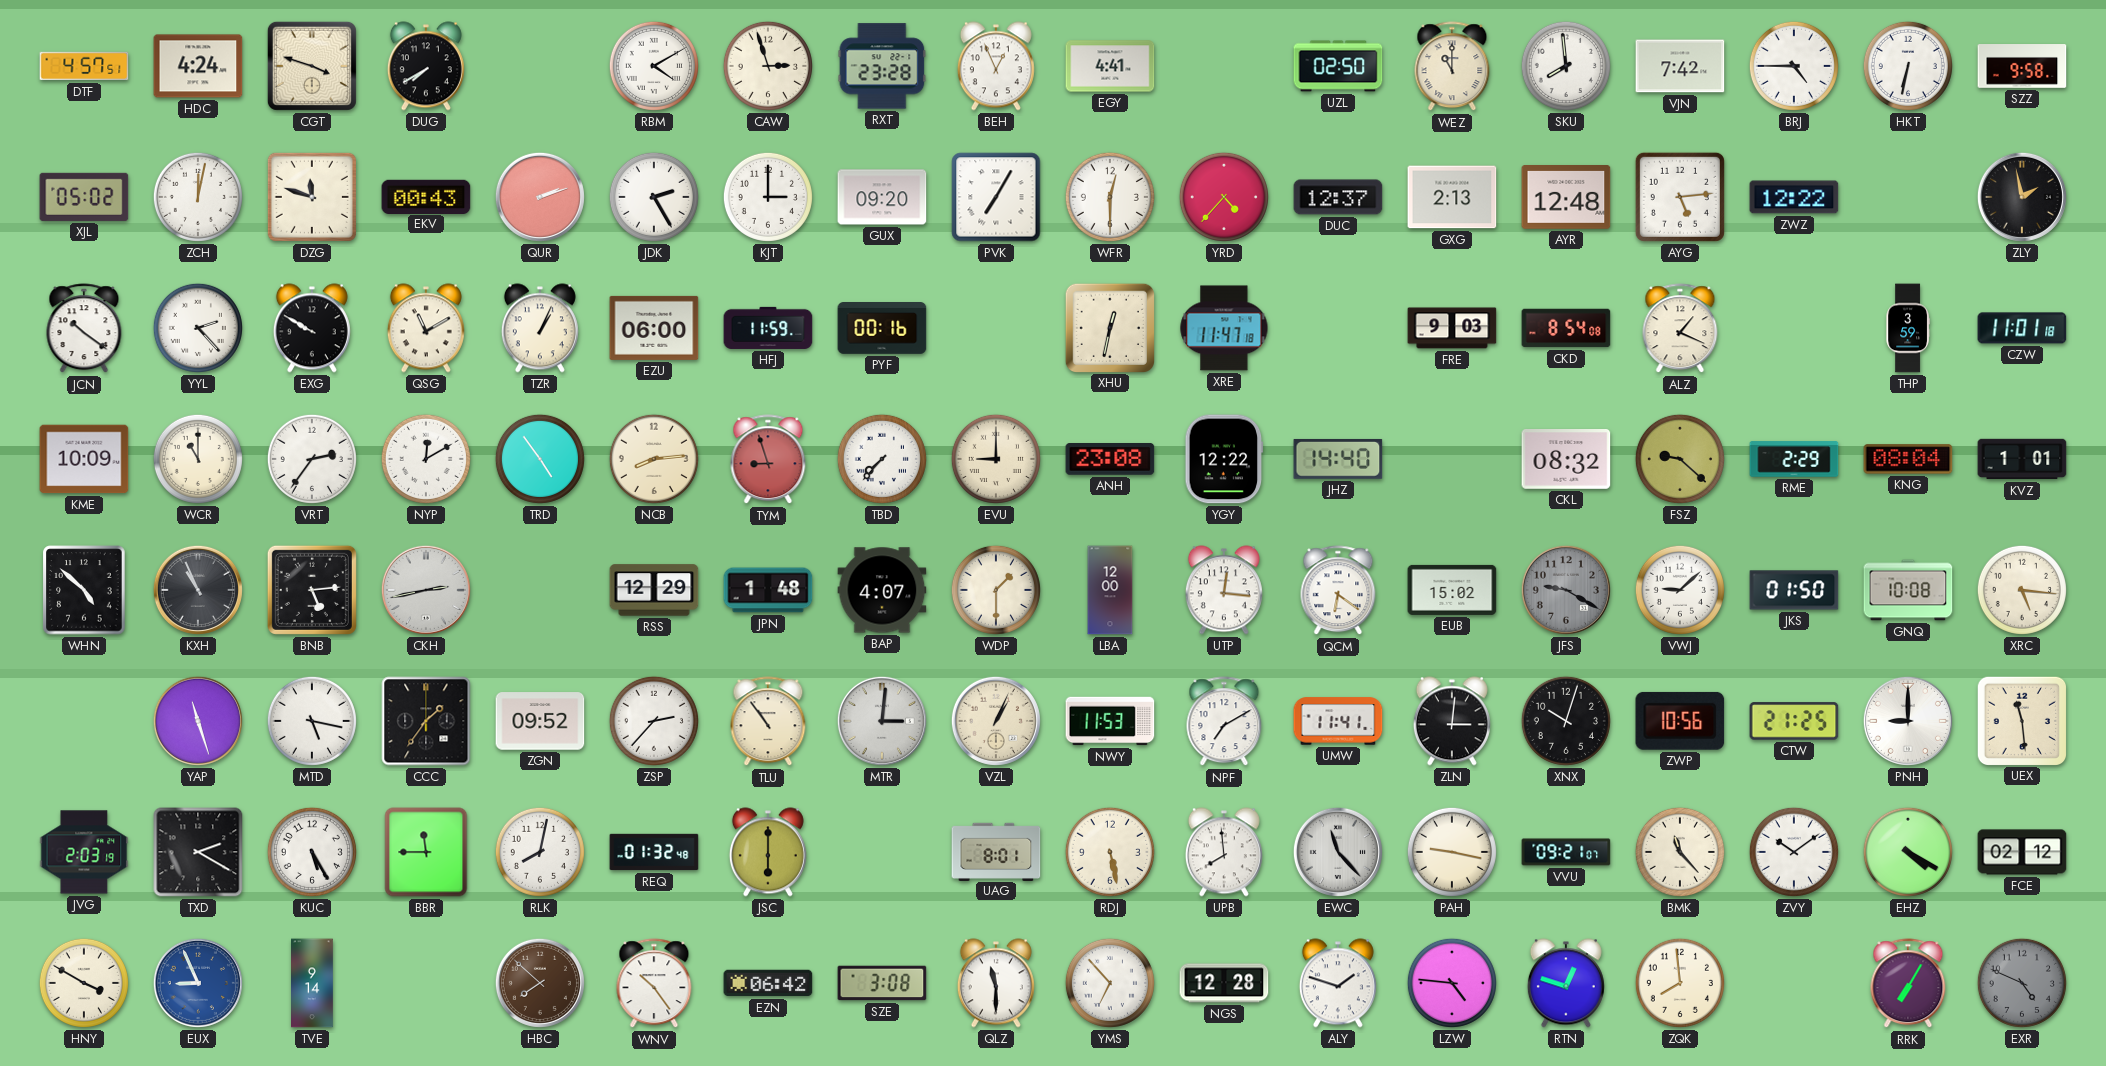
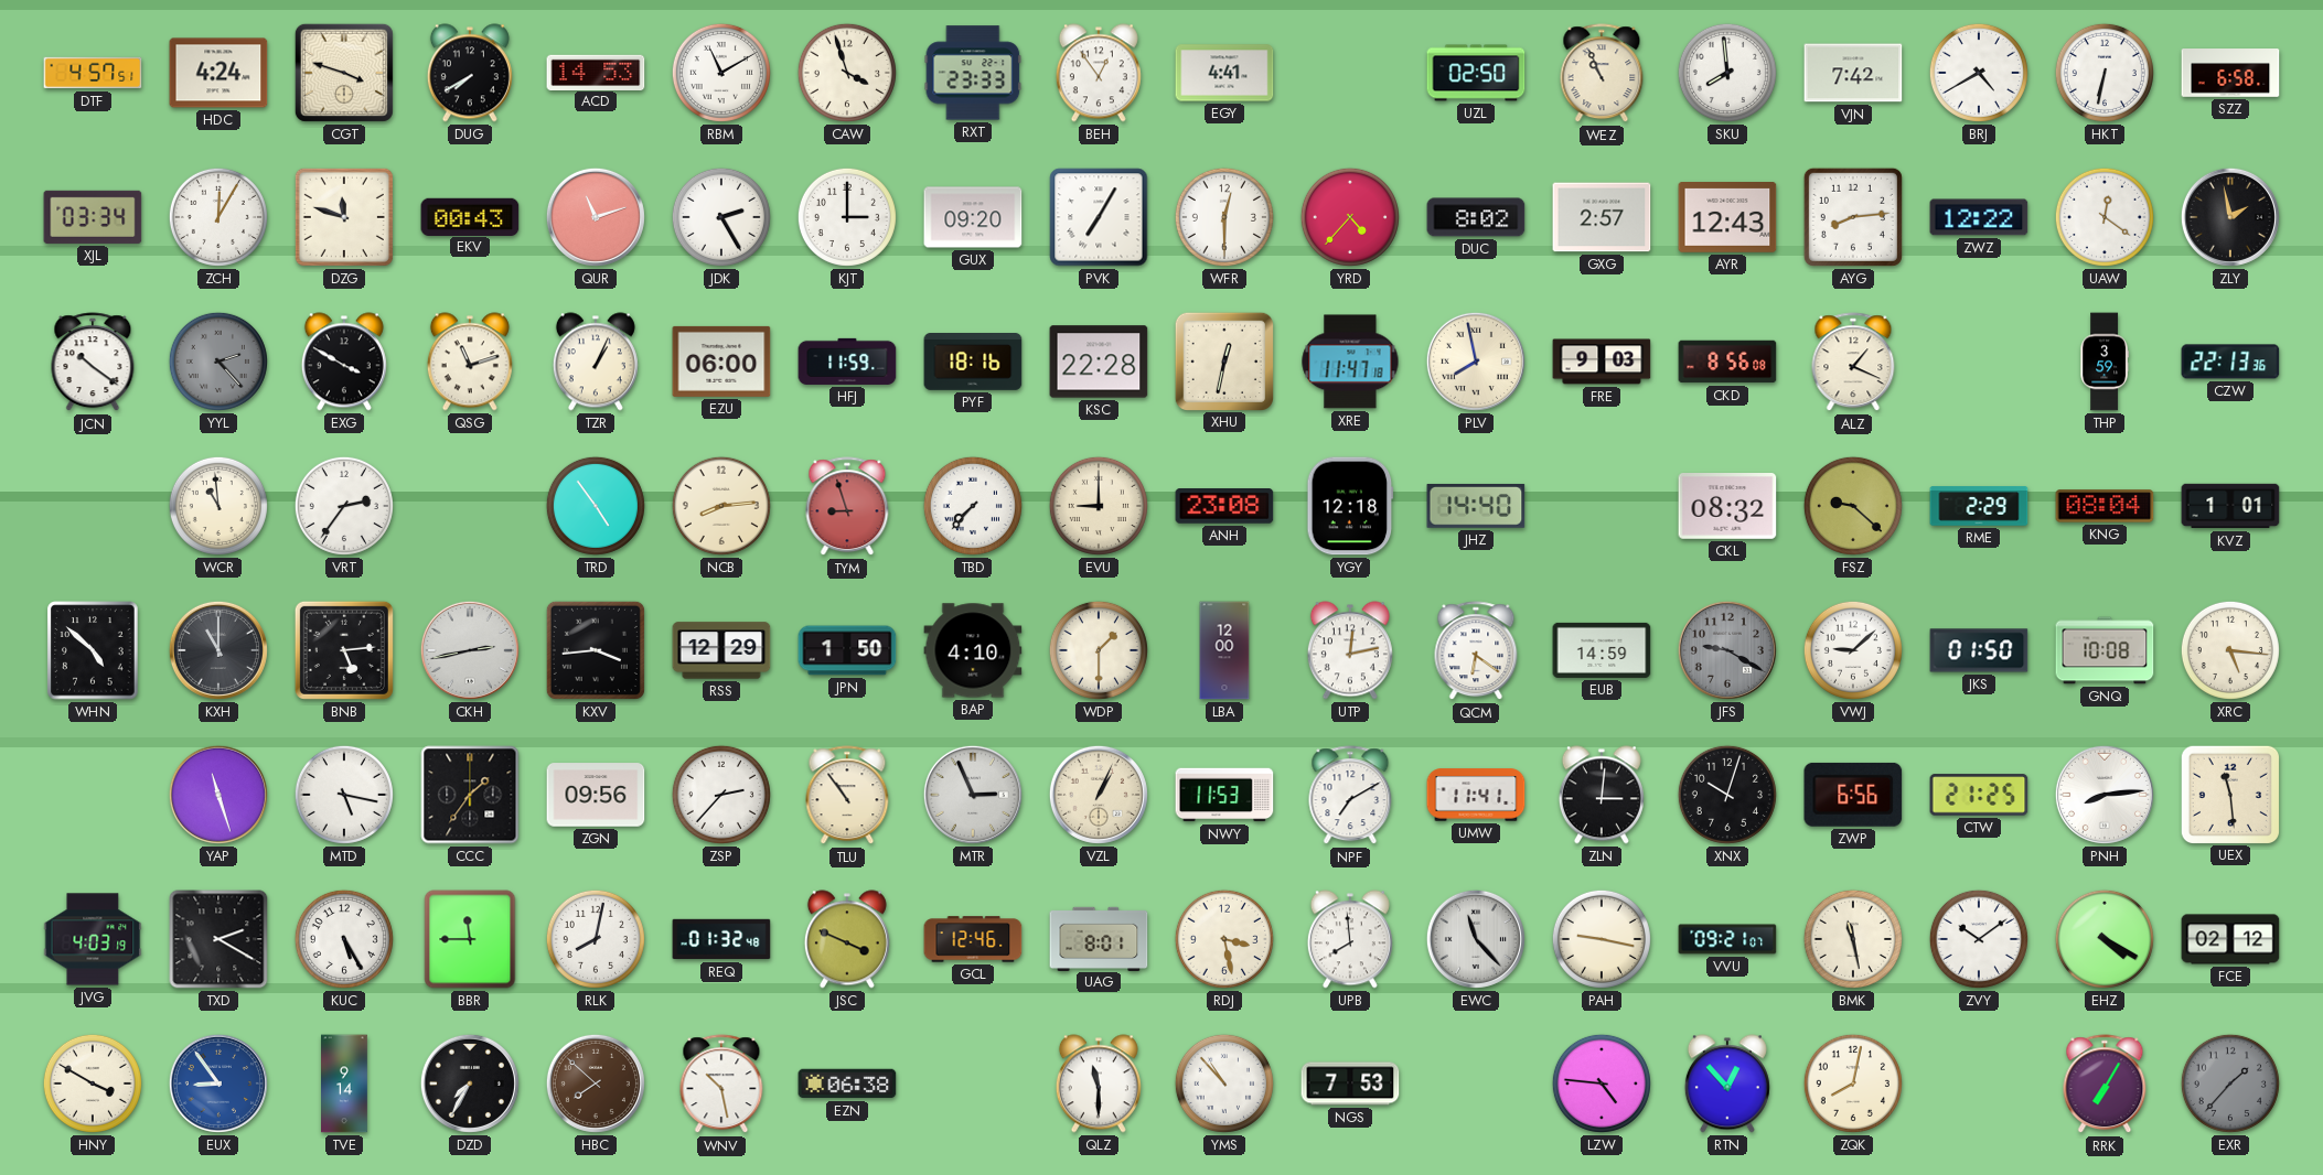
ACD: none -> 14:53
RBM: 4:10 -> 11:10
CAW: 2:57 -> 3:57
RXT: 23:28 -> 23:33
BEH: 12:56 -> 12:54
WEZ: 11:00 -> 10:56
BRJ: 4:45 -> 4:40
SZZ: 9:58 -> 6:58
XJL: 05:02 -> 03:34
ZCH: 12:02 -> 12:05
QUR: 2:12 -> 11:12
DUC: 12:37 -> 8:02
GXG: 2:13 -> 2:57
AYR: 12:48 -> 12:43
AYG: 5:14 -> 8:14
UAW: none -> 12:21
YYL dial: white -> grey
EXG: 9:50 -> 3:50
QSG: 11:10 -> 11:12
PYF: 00:16 -> 18:16
KSC: none -> 22:28
PLV: none -> 7:58
CKD: 8:54 -> 8:56
CZW: 11:01 -> 22:13
KME: 10:09 -> none
WCR: 11:00 -> 10:59
NYP: 12:10 -> none
YGY: 12:22 -> 12:18
KXH: 10:56 -> 11:00
KXV: none -> 3:44
JPN: 1:48 -> 1:50
BAP: 4:07 -> 4:10
UTP: 12:16 -> 12:13
EUB: 15:02 -> 14:59
ZGN: 09:52 -> 09:56
MTR: 3:01 -> 2:56
ZWP: 10:56 -> 6:56
PNH: 9:00 -> 8:14
JVG: 2:03 -> 4:03
JSC: 6:00 -> 3:49
GCL: none -> 12:46
RDJ: 5:28 -> 3:28
BMK: 11:23 -> 11:28
EUX: 8:56 -> 8:54
DZD: none -> 7:35
WNV: 10:24 -> 10:28
EZN: 06:42 -> 06:38
SZE: 3:08 -> none
YMS: 6:53 -> 10:53
NGS: 12:28 -> 7:53
ALY: 1:48 -> none
RTN: 12:48 -> 12:53
ZQK: 7:59 -> 8:02
EXR: 4:49 -> 1:37
